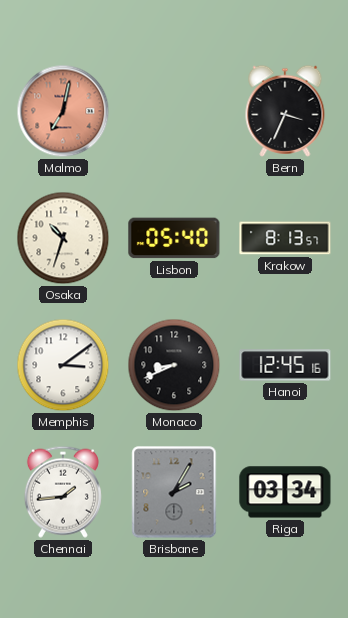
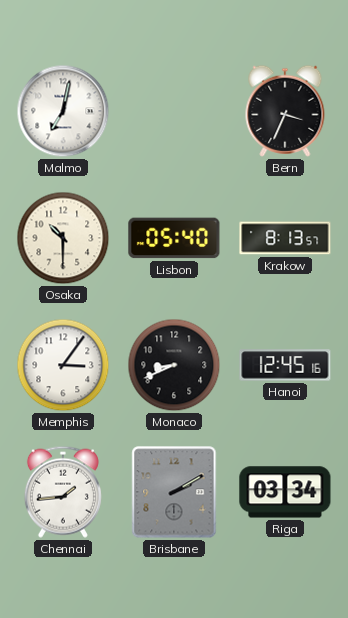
Malmo dial: salmon -> white
Osaka: 10:33 -> 10:30
Memphis: 3:09 -> 3:06
Brisbane: 2:05 -> 2:10
